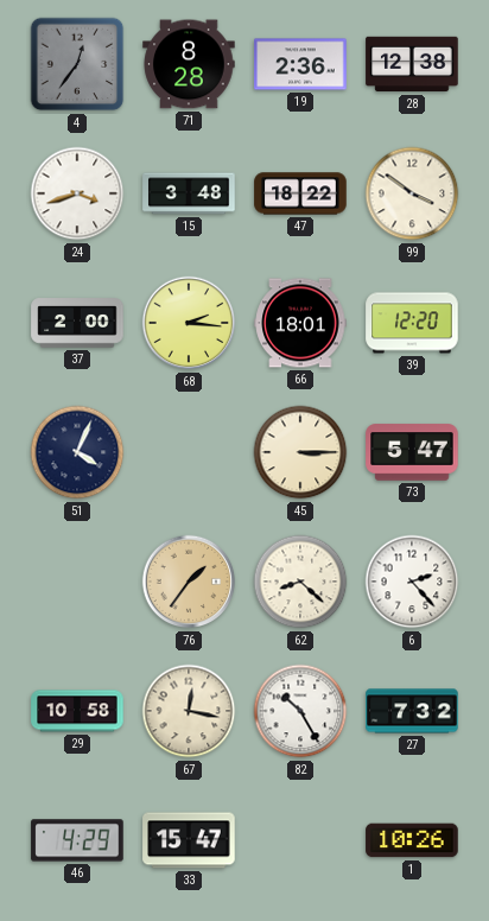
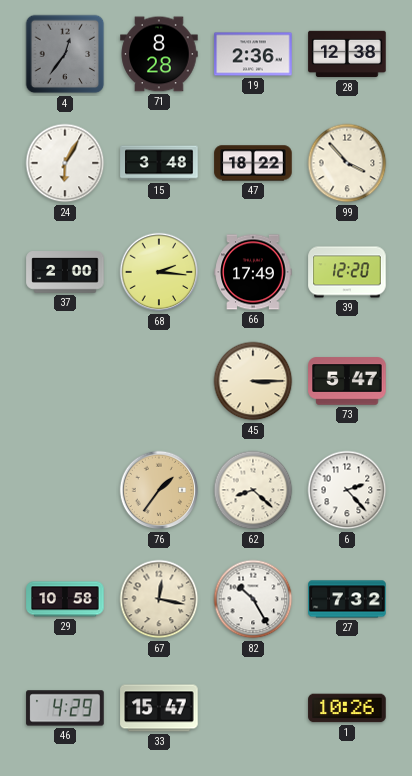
24: 3:42 -> 6:05
99: 3:51 -> 3:53
66: 18:01 -> 17:49
51: 4:04 -> none
